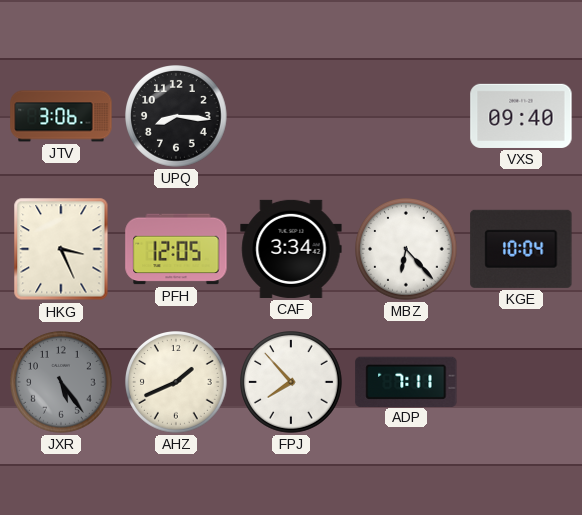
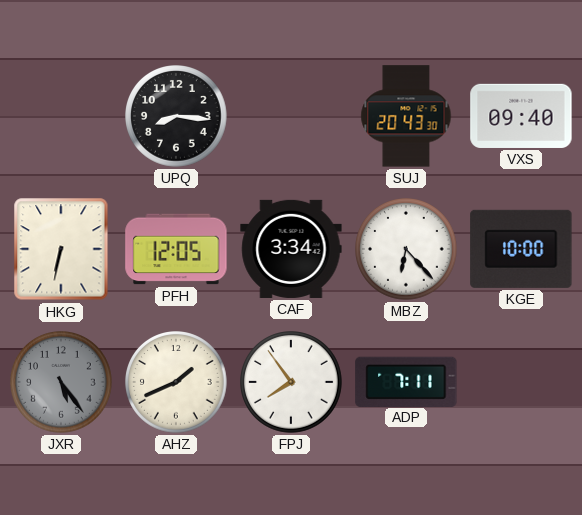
JTV: 3:06 -> none
SUJ: none -> 20:43
HKG: 3:26 -> 6:32
KGE: 10:04 -> 10:00
FPJ: 7:53 -> 7:54
